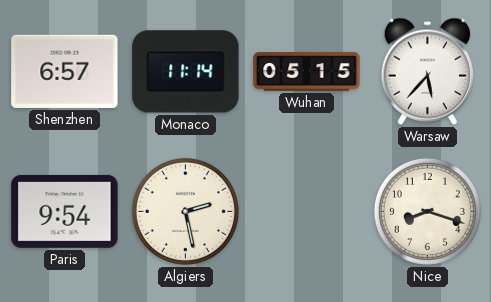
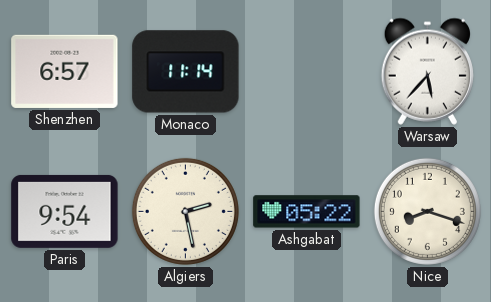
Wuhan: 05:15 -> none
Ashgabat: none -> 05:22
